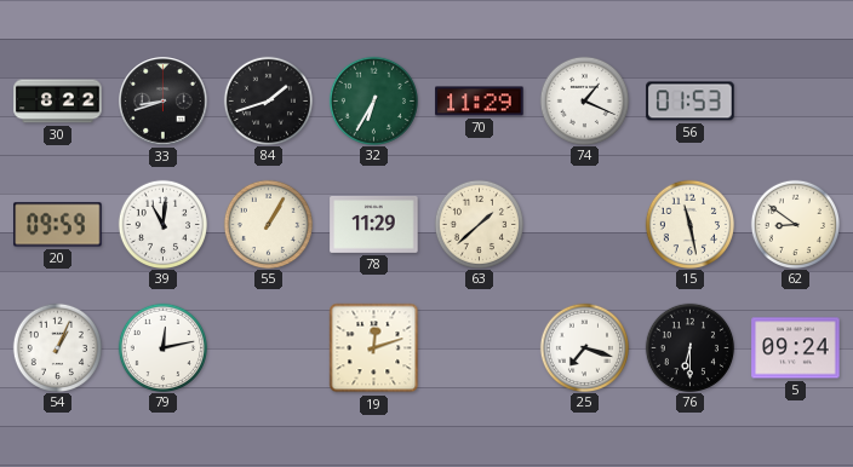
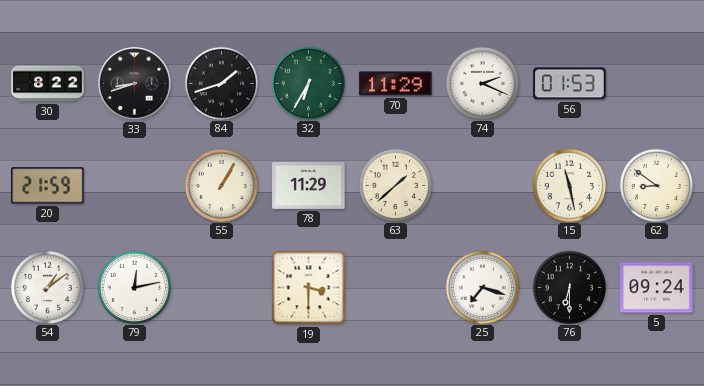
74: 1:19 -> 2:19
20: 09:59 -> 21:59
39: 11:01 -> none
54: 1:04 -> 1:09
19: 12:12 -> 3:30
